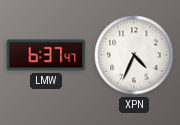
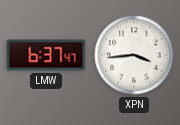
XPN: 4:34 -> 3:44
